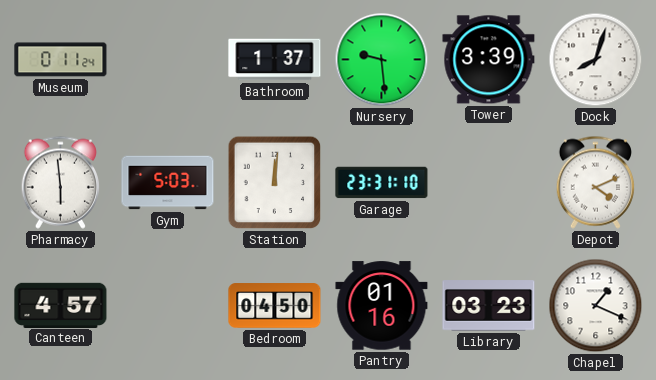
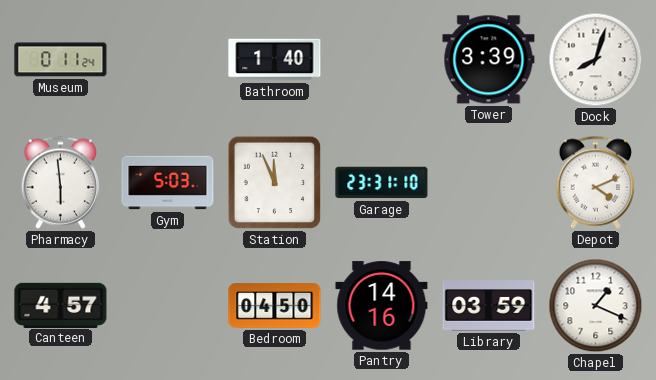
Bathroom: 1:37 -> 1:40
Nursery: 9:29 -> none
Station: 12:01 -> 11:56
Pantry: 01:16 -> 14:16
Library: 03:23 -> 03:59
